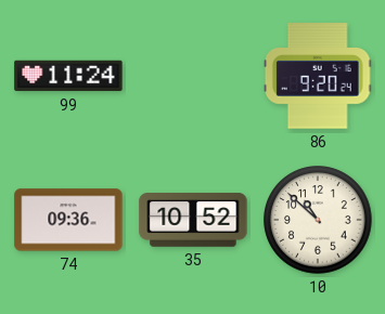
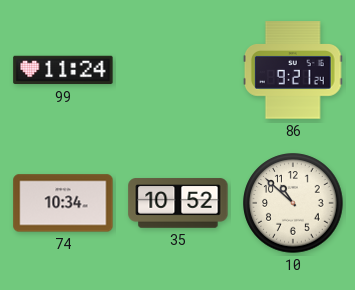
86: 9:20 -> 9:21
74: 09:36 -> 10:34
